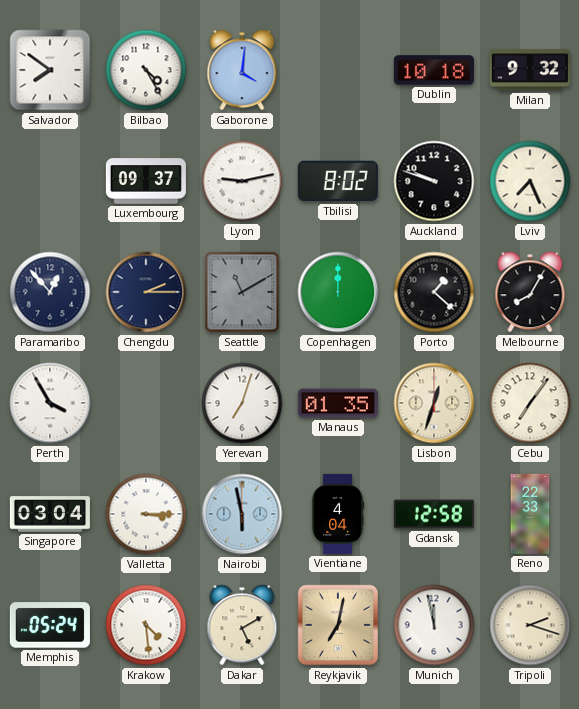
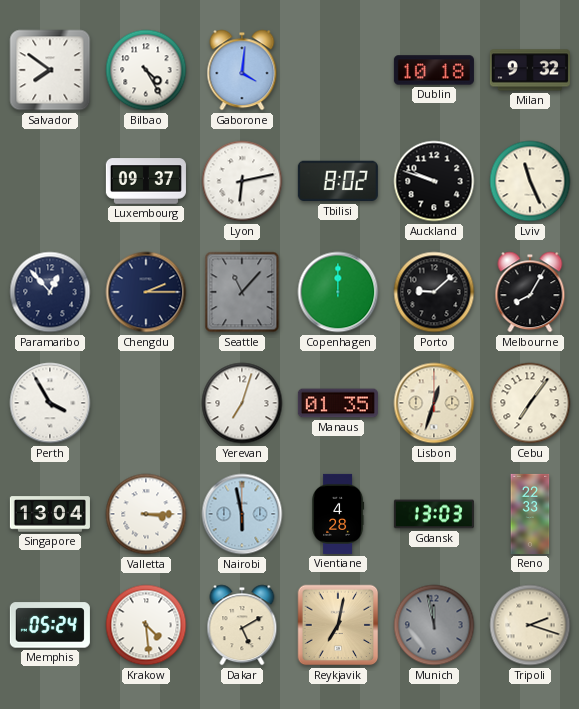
Lyon: 9:13 -> 6:13
Lviv: 7:26 -> 11:26
Seattle: 11:10 -> 11:07
Porto: 1:22 -> 9:08
Singapore: 03:04 -> 13:04
Vientiane: 4:04 -> 4:28
Gdansk: 12:58 -> 13:03
Munich dial: white -> grey
